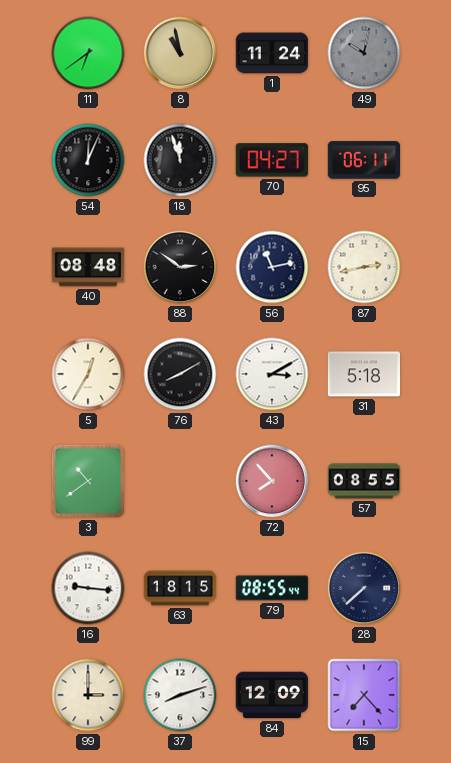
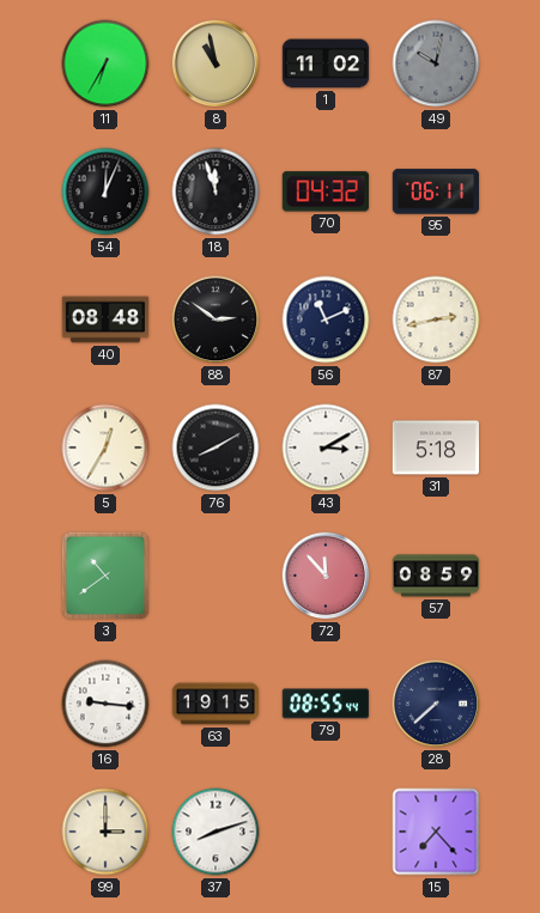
11: 6:39 -> 6:35
1: 11:24 -> 11:02
70: 04:27 -> 04:32
56: 11:13 -> 11:11
72: 7:53 -> 11:53
57: 08:55 -> 08:59
63: 18:15 -> 19:15
84: 12:09 -> none
